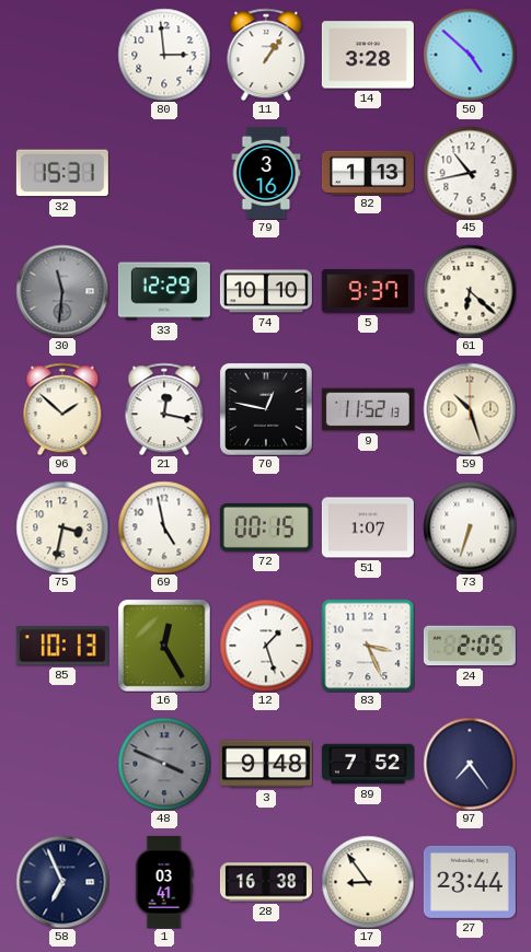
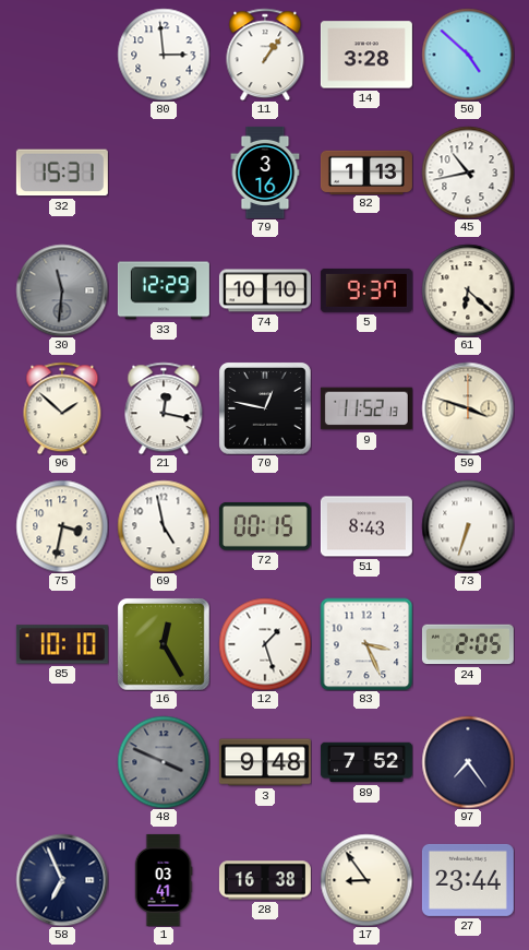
59: 10:27 -> 3:48
51: 1:07 -> 8:43
85: 10:13 -> 10:10
